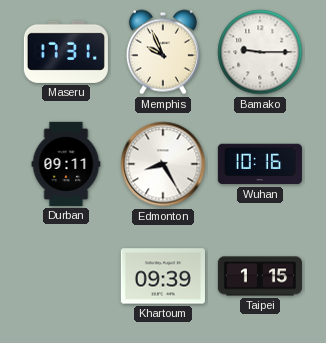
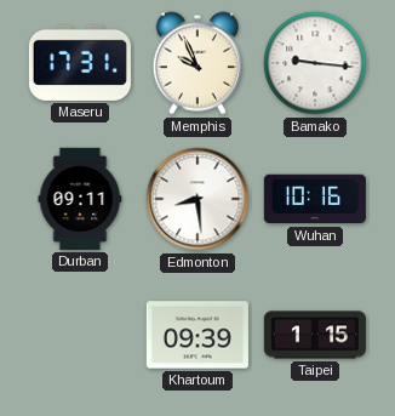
Bamako: 9:15 -> 9:16
Edmonton: 8:25 -> 8:29
